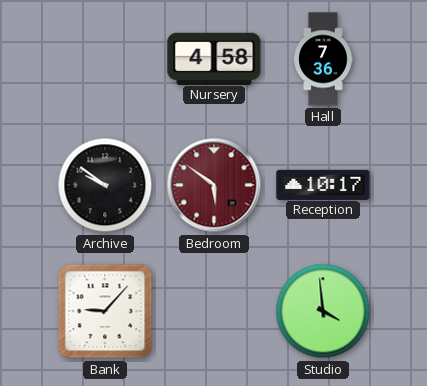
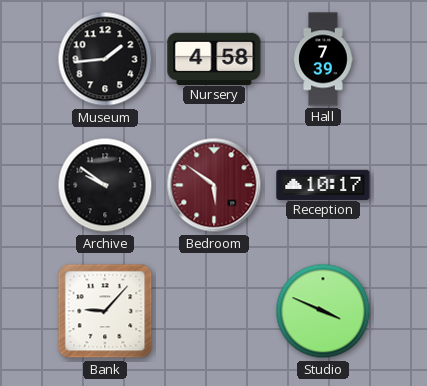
Museum: none -> 1:44
Hall: 7:36 -> 7:39
Studio: 3:59 -> 3:49
